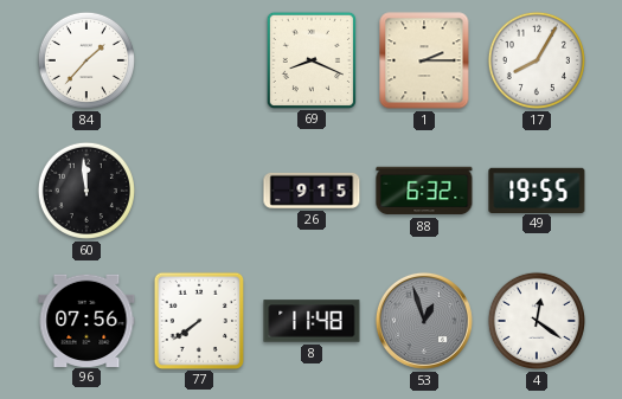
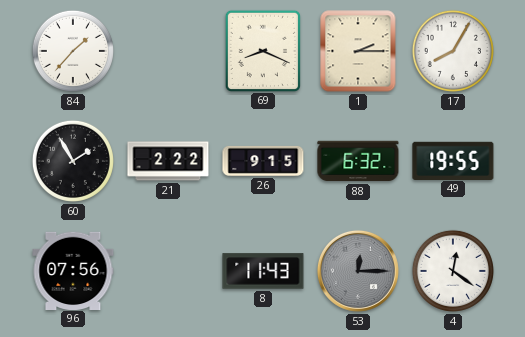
60: 11:59 -> 1:55
21: none -> 2:22
77: 7:39 -> none
8: 11:48 -> 11:43
53: 12:57 -> 12:15
